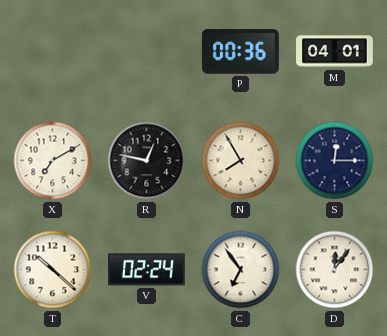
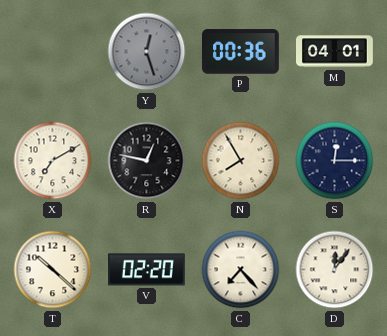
Y: none -> 12:27
V: 02:24 -> 02:20
C: 6:54 -> 7:23
